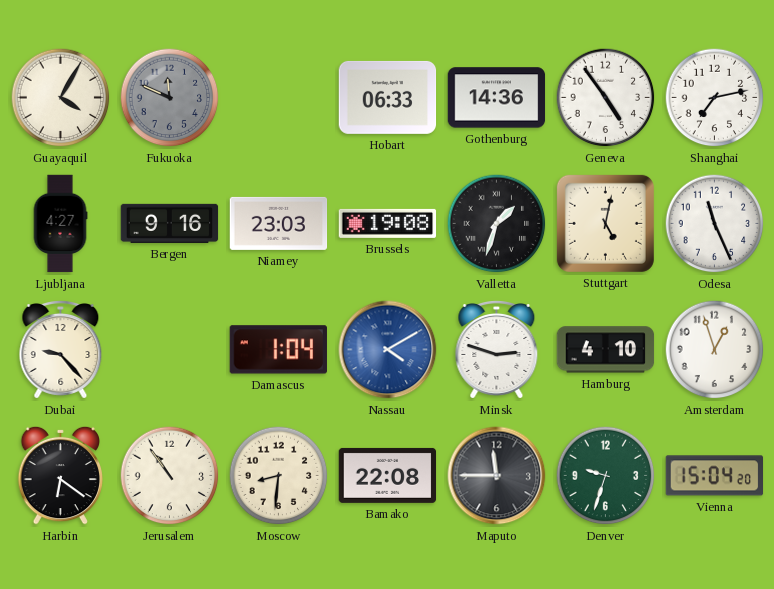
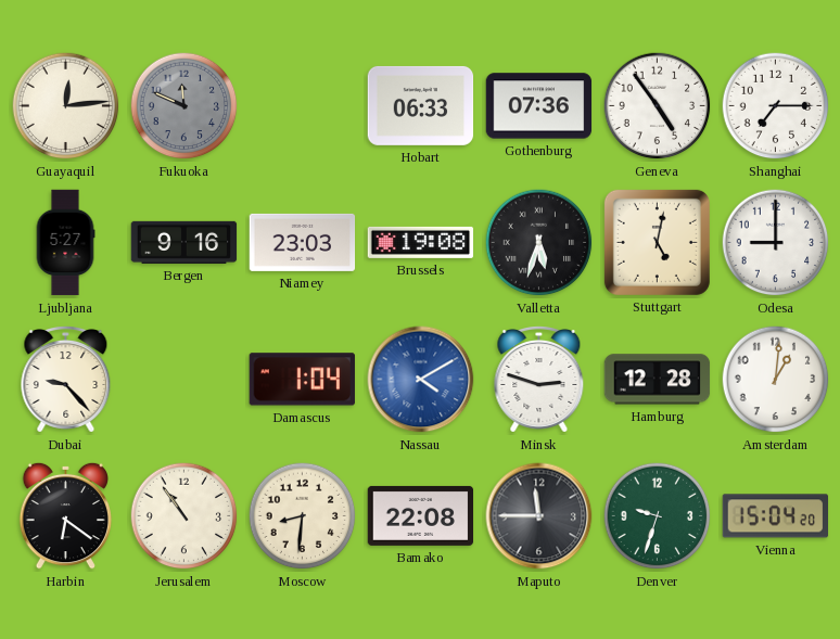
Guayaquil: 4:05 -> 12:14
Gothenburg: 14:36 -> 07:36
Shanghai: 7:13 -> 7:15
Ljubljana: 4:27 -> 5:27
Valletta: 1:33 -> 5:33
Odesa: 11:26 -> 9:00
Hamburg: 4:10 -> 12:28
Amsterdam: 12:57 -> 1:01
